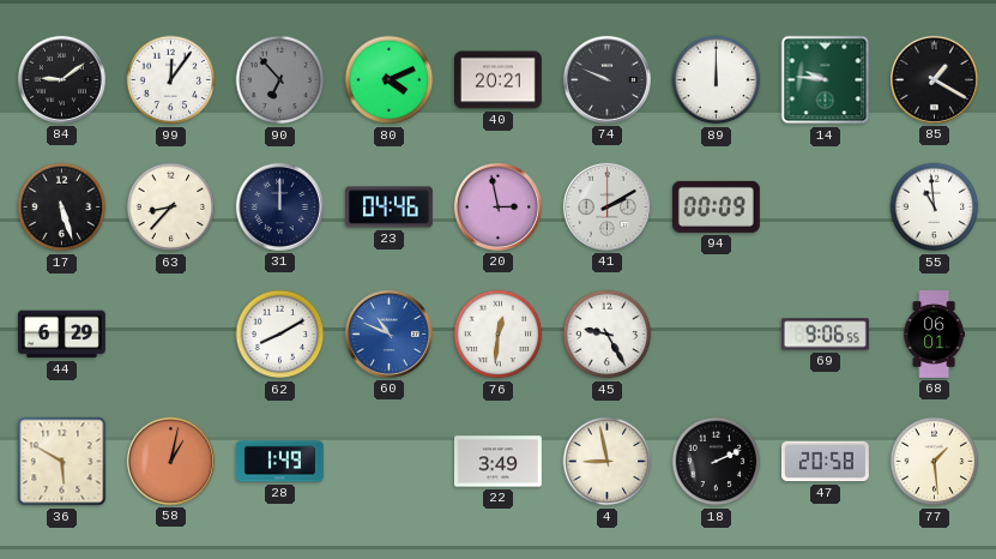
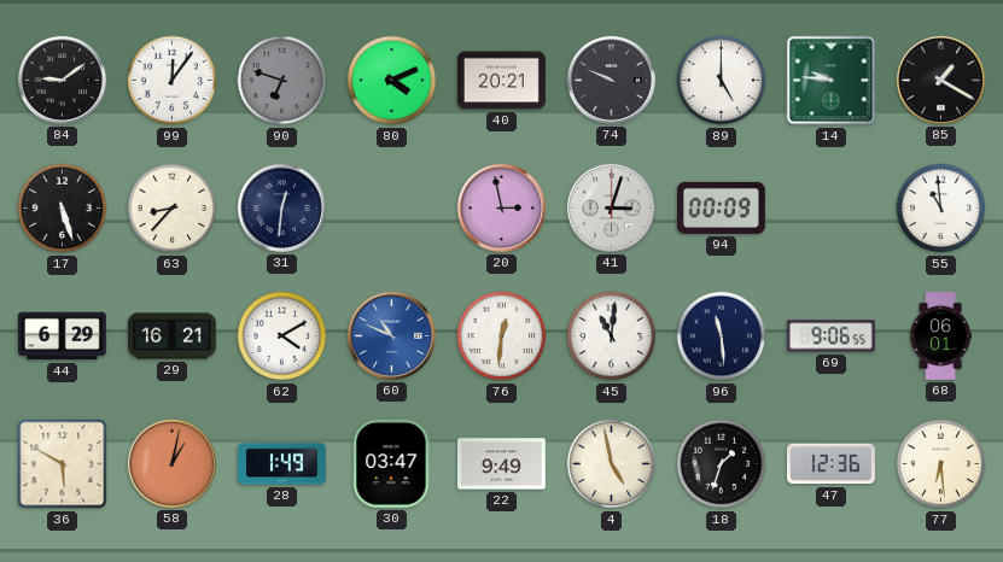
90: 6:53 -> 6:48
89: 12:00 -> 5:00
31: 12:00 -> 12:31
23: 04:46 -> none
41: 2:10 -> 3:03
29: none -> 16:21
62: 8:10 -> 4:10
45: 9:25 -> 11:01
96: none -> 11:29
30: none -> 03:47
22: 3:49 -> 9:49
4: 8:58 -> 4:58
18: 2:11 -> 1:33
47: 20:58 -> 12:36
77: 1:29 -> 6:29
